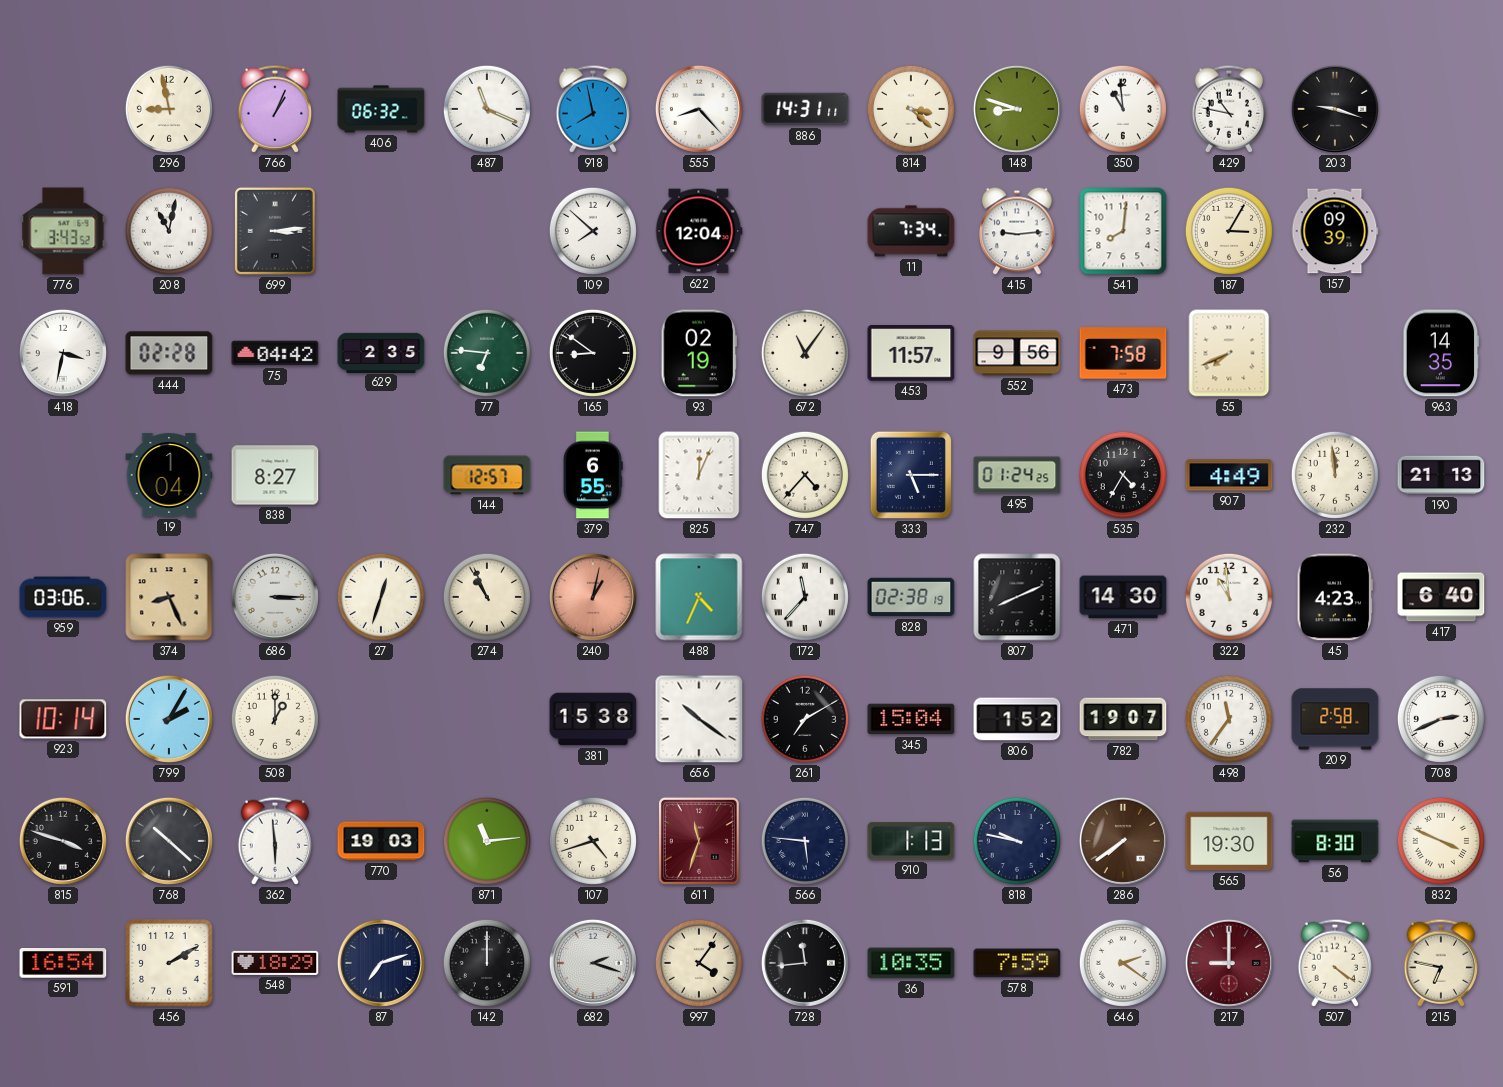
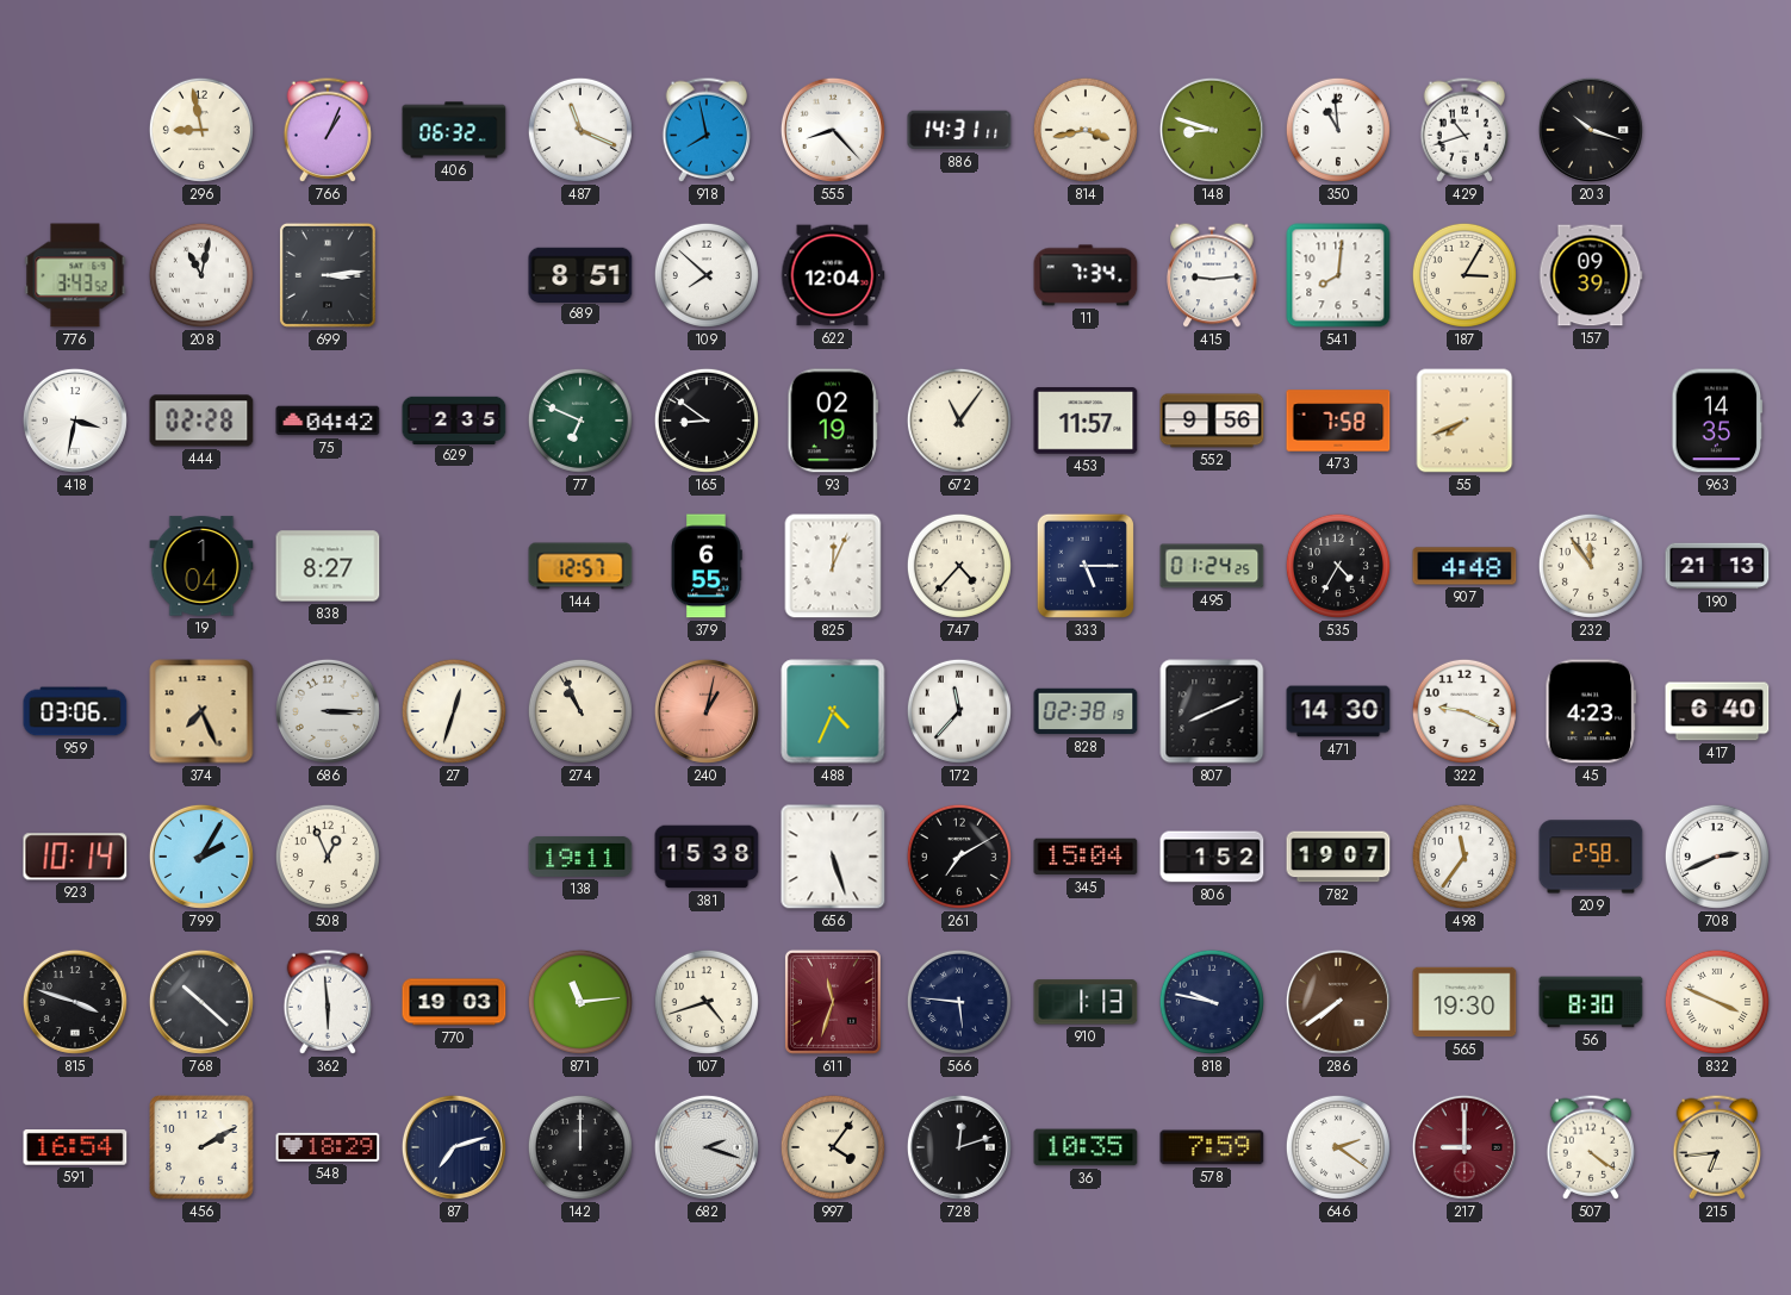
814: 3:22 -> 3:43
429: 10:47 -> 10:42
203: 9:18 -> 10:18
689: none -> 8:51
77: 6:46 -> 6:49
907: 4:49 -> 4:48
232: 11:59 -> 11:54
374: 8:26 -> 7:26
322: 10:59 -> 9:19
508: 1:00 -> 12:56
138: none -> 19:11
656: 10:21 -> 5:27
728: 11:44 -> 12:12
215: 6:47 -> 6:44
